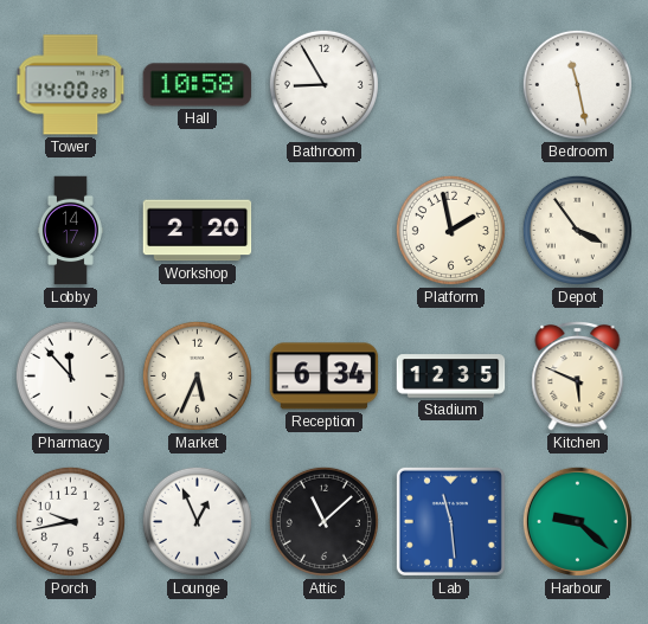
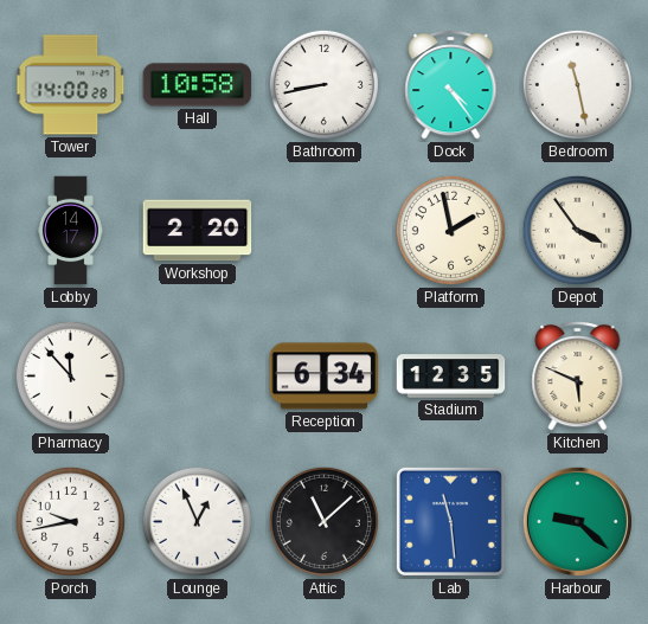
Bathroom: 8:55 -> 8:43
Dock: none -> 4:24
Market: 5:34 -> none
